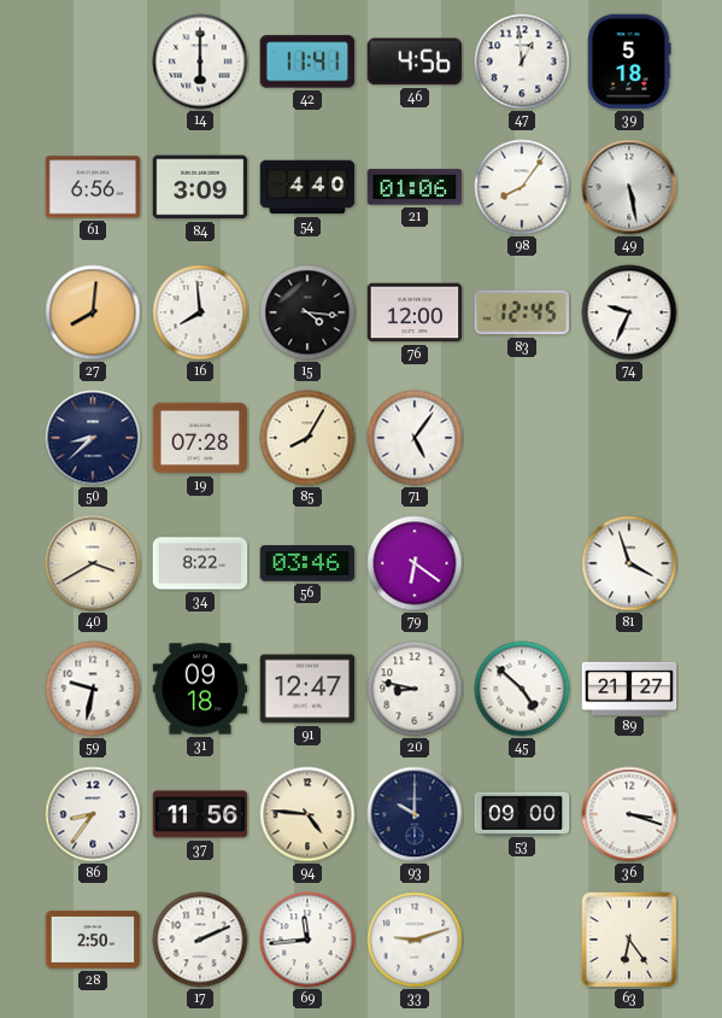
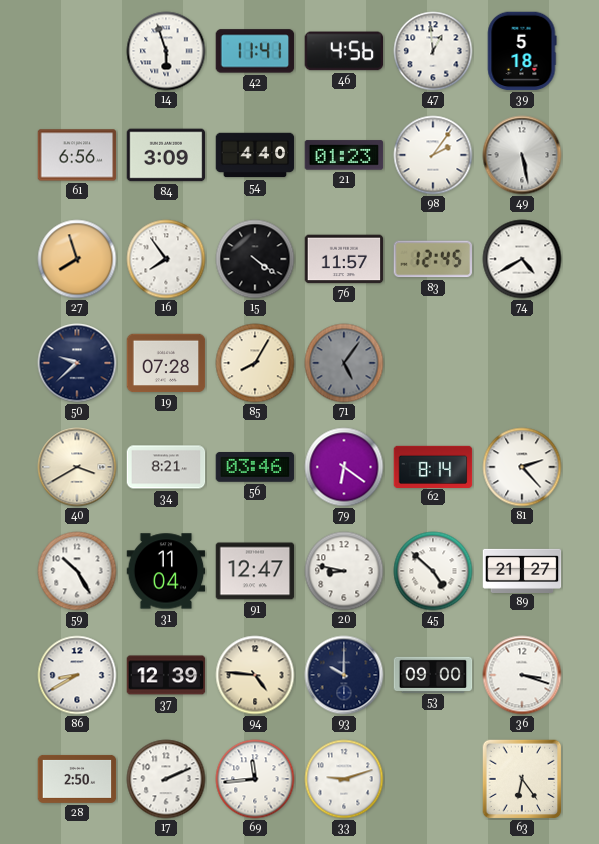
14: 6:00 -> 5:57
21: 01:06 -> 01:23
98: 8:06 -> 2:06
27: 8:01 -> 7:57
16: 7:59 -> 7:54
15: 4:16 -> 4:21
76: 12:00 -> 11:57
74: 9:34 -> 4:40
50: 8:38 -> 9:38
71 dial: white -> grey
34: 8:22 -> 8:21
62: none -> 8:14
81: 3:57 -> 2:23
59: 9:32 -> 10:25
31: 09:18 -> 11:04
86: 8:36 -> 8:40
37: 11:56 -> 12:39
